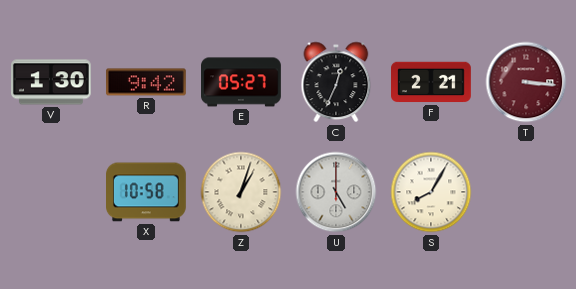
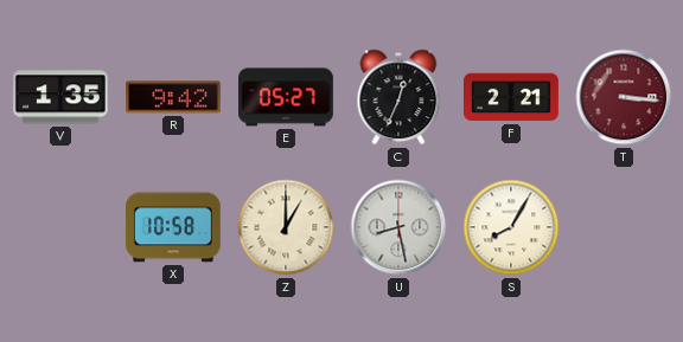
V: 1:30 -> 1:35
Z: 1:03 -> 1:00
U: 5:00 -> 8:28
